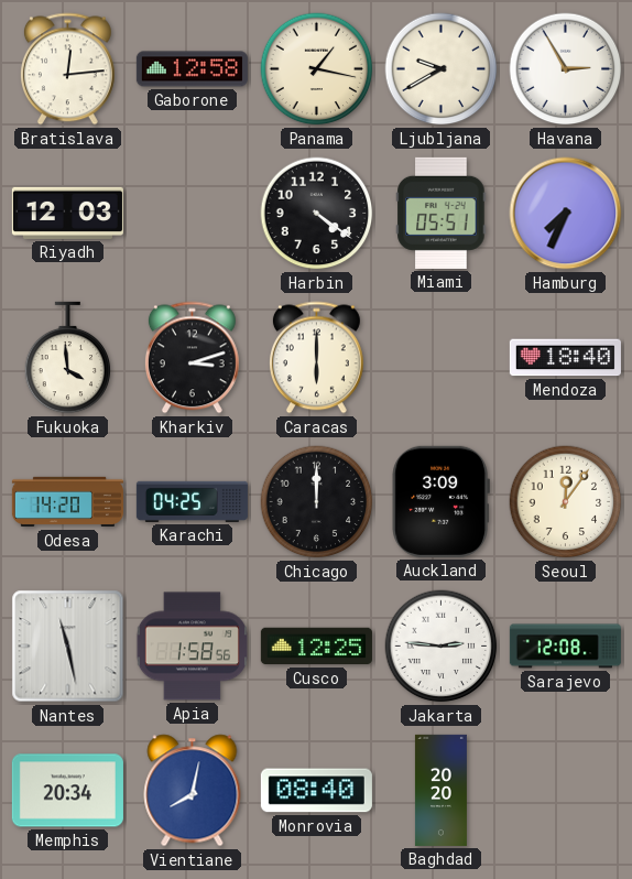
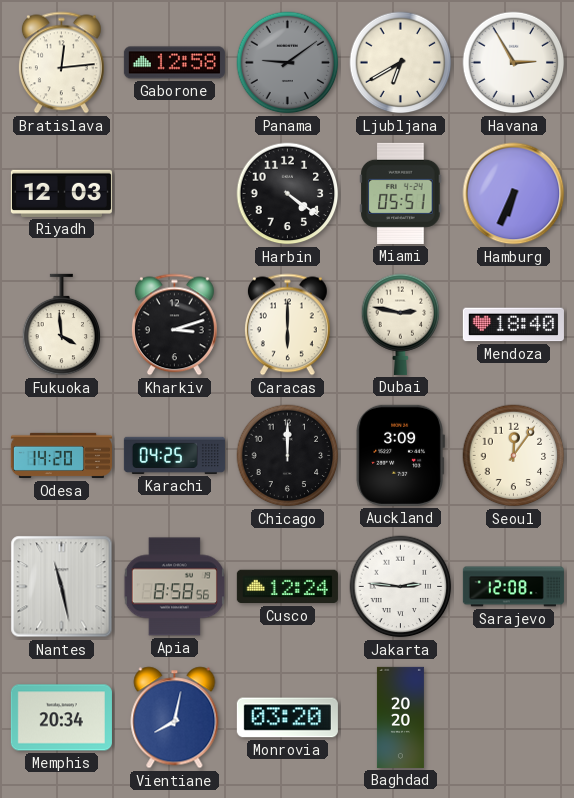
Panama: 1:17 -> 9:09
Panama dial: cream -> grey
Ljubljana: 9:40 -> 6:40
Hamburg: 7:34 -> 6:34
Dubai: none -> 2:47
Apia: 1:58 -> 8:58
Cusco: 12:25 -> 12:24
Monrovia: 08:40 -> 03:20
